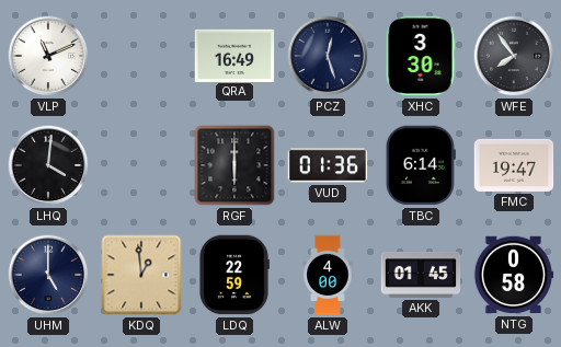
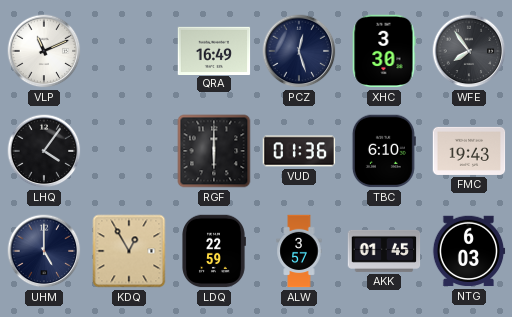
LHQ: 4:01 -> 4:06
TBC: 6:14 -> 6:10
FMC: 19:47 -> 19:43
KDQ: 12:59 -> 12:55
ALW: 4:00 -> 3:57
NTG: 0:58 -> 6:03
